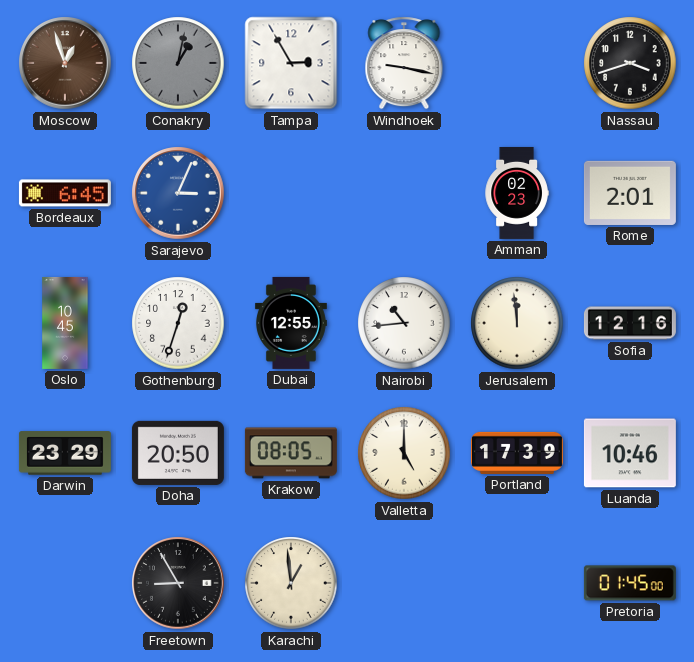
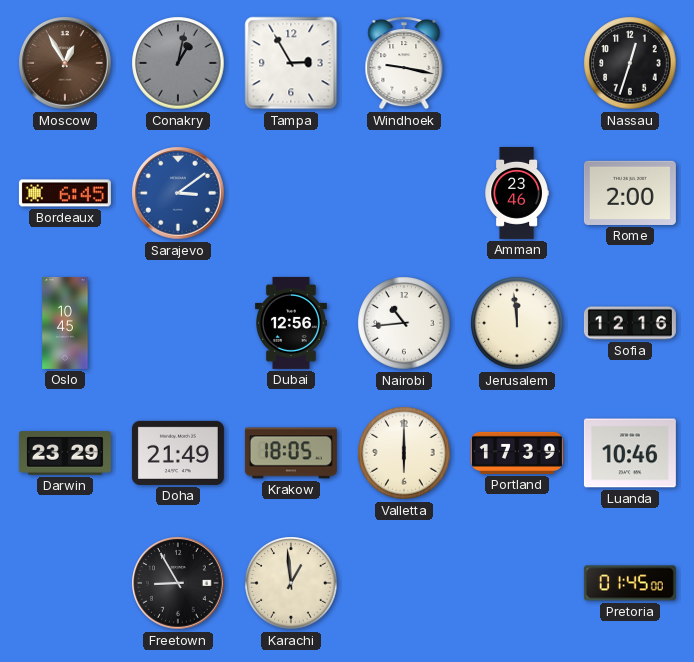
Moscow: 12:57 -> 12:55
Nassau: 3:42 -> 12:33
Sarajevo: 3:04 -> 3:09
Amman: 02:23 -> 23:46
Rome: 2:01 -> 2:00
Gothenburg: 12:33 -> none
Dubai: 12:55 -> 12:56
Doha: 20:50 -> 21:49
Krakow: 08:05 -> 18:05
Valletta: 5:00 -> 6:00
